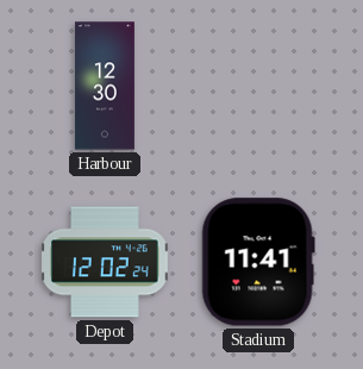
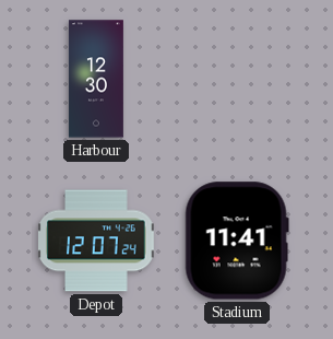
Depot: 12:02 -> 12:07
